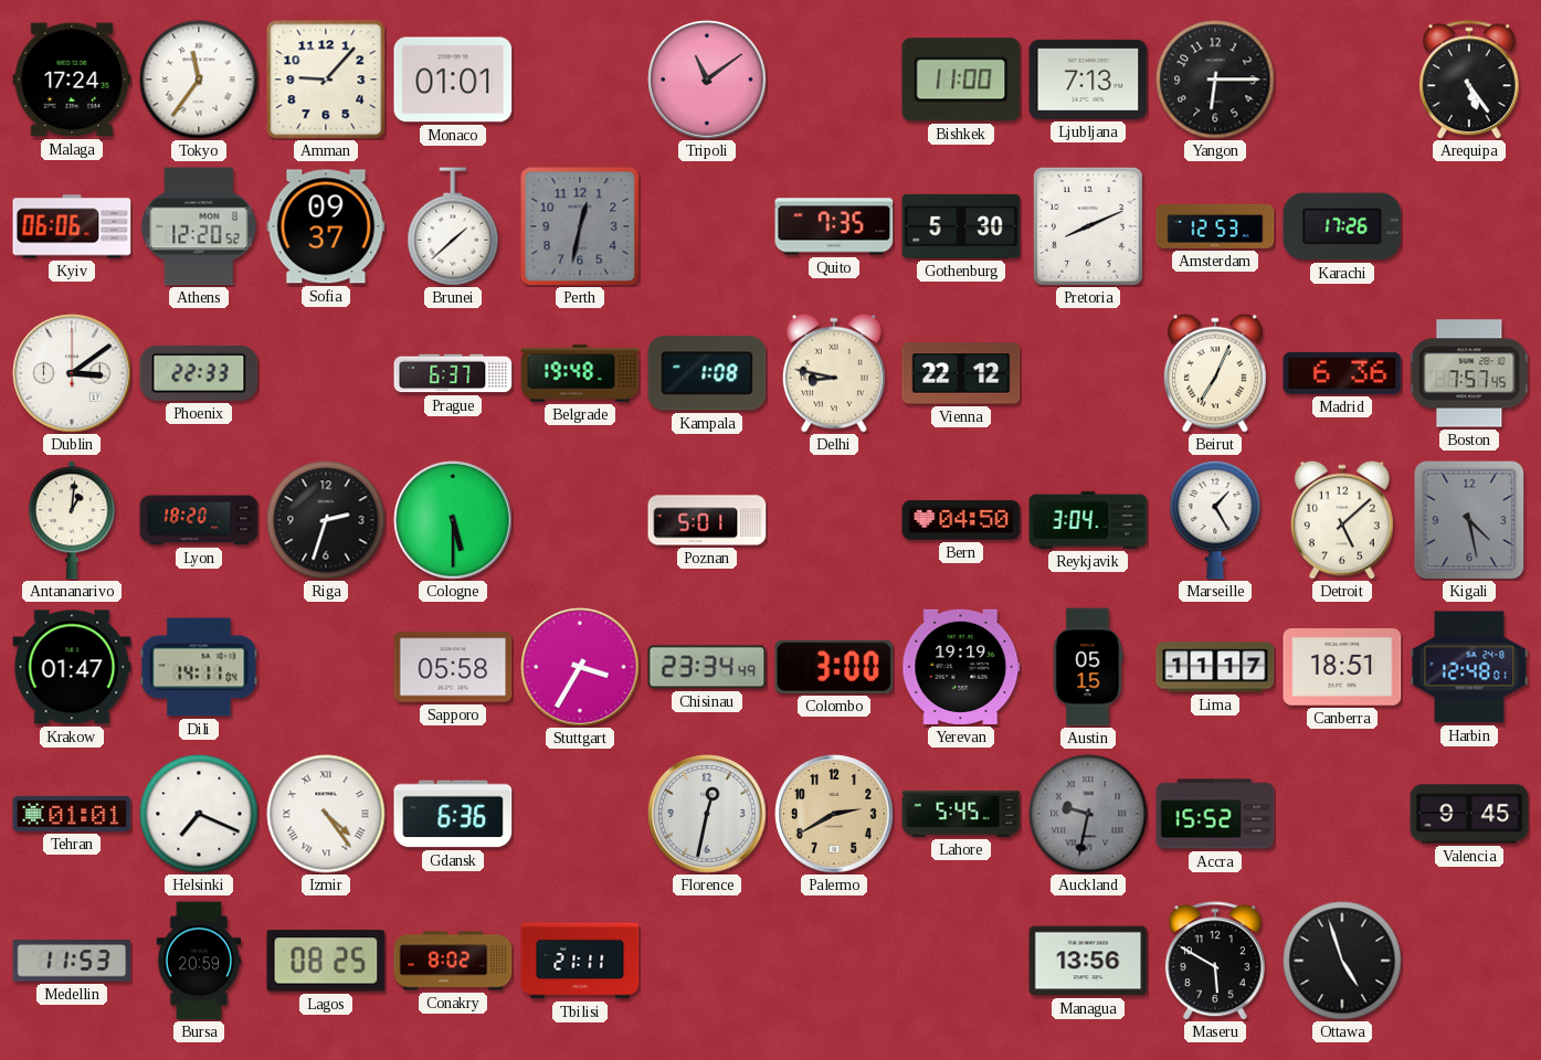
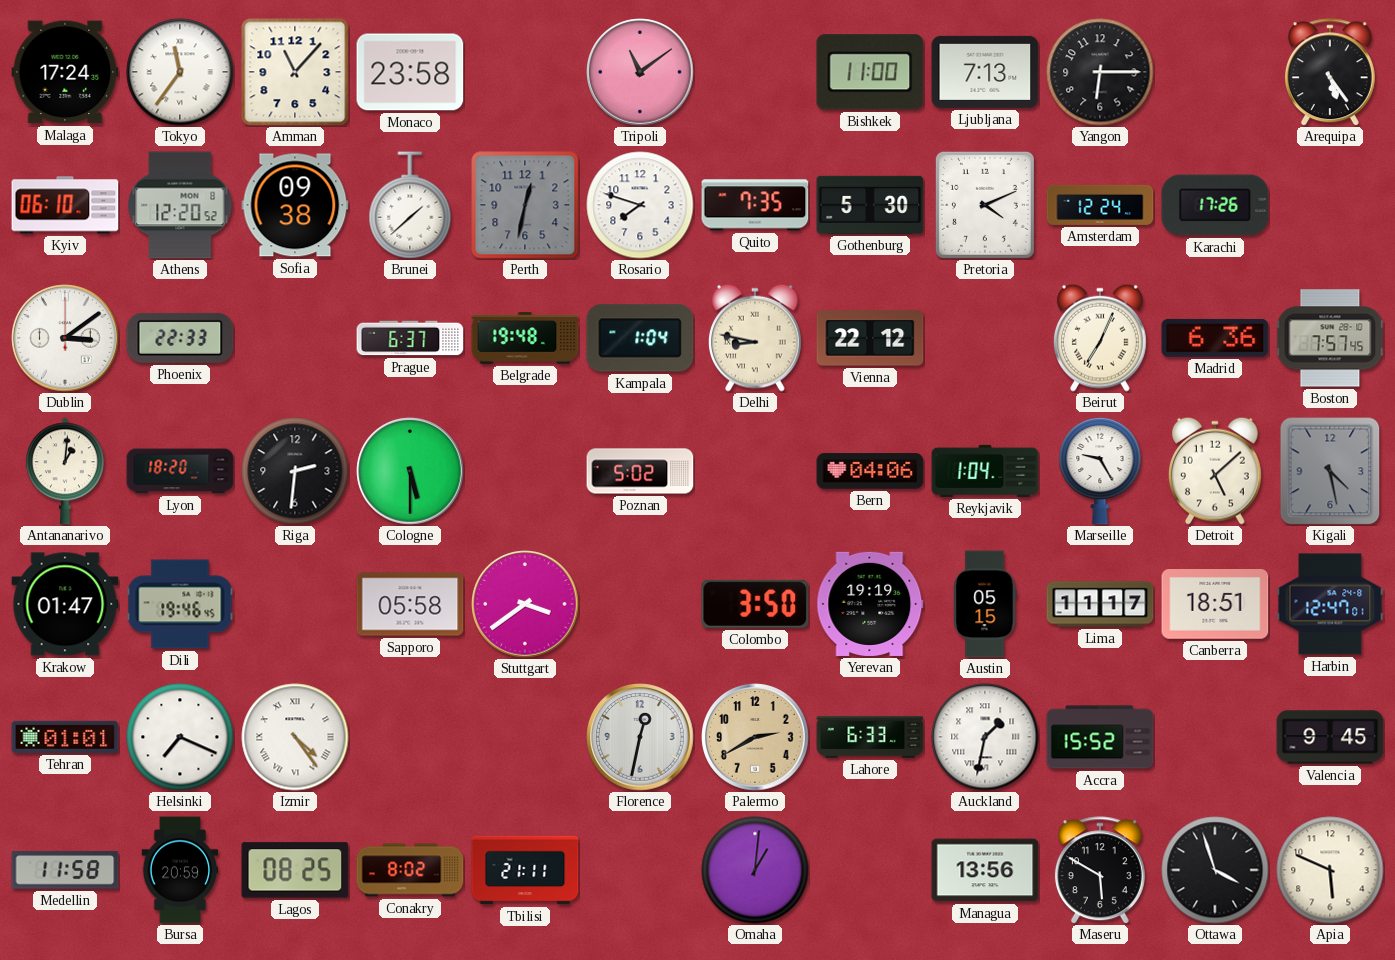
Amman: 9:07 -> 11:07
Monaco: 01:01 -> 23:58
Kyiv: 06:06 -> 06:10
Sofia: 09:37 -> 09:38
Rosario: none -> 7:48
Pretoria: 8:11 -> 4:11
Amsterdam: 12:53 -> 12:24
Kampala: 1:08 -> 1:04
Riga: 2:33 -> 2:31
Poznan: 5:01 -> 5:02
Bern: 04:50 -> 04:06
Reykjavik: 3:04 -> 1:04
Marseille: 1:25 -> 9:25
Dili: 14:11 -> 19:46
Stuttgart: 3:35 -> 3:39
Chisinau: 23:34 -> none
Colombo: 3:00 -> 3:50
Harbin: 12:48 -> 12:47
Gdansk: 6:36 -> none
Lahore: 5:45 -> 6:33
Auckland: 9:32 -> 1:32
Auckland dial: grey -> white
Medellin: 11:53 -> 11:58
Omaha: none -> 1:01
Ottawa: 4:57 -> 3:57
Apia: none -> 5:49
